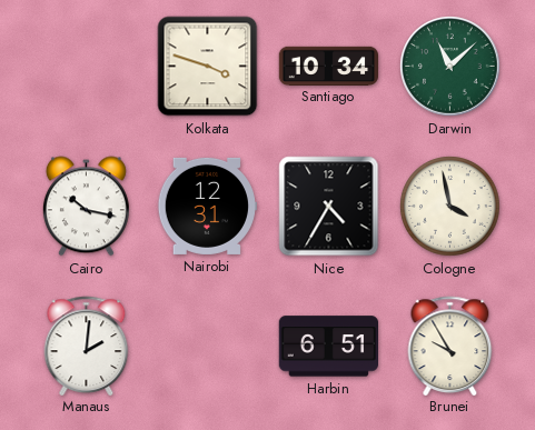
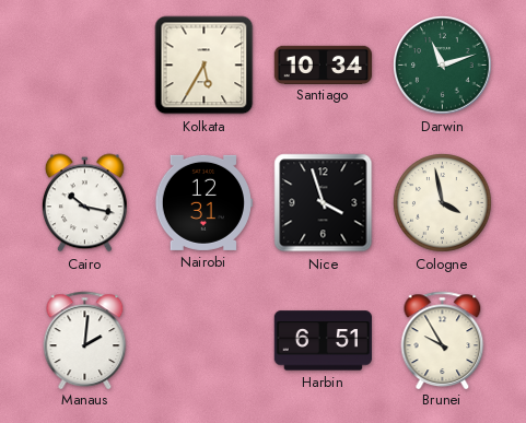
Kolkata: 3:48 -> 5:35
Darwin: 11:08 -> 11:12
Nice: 4:35 -> 3:57
